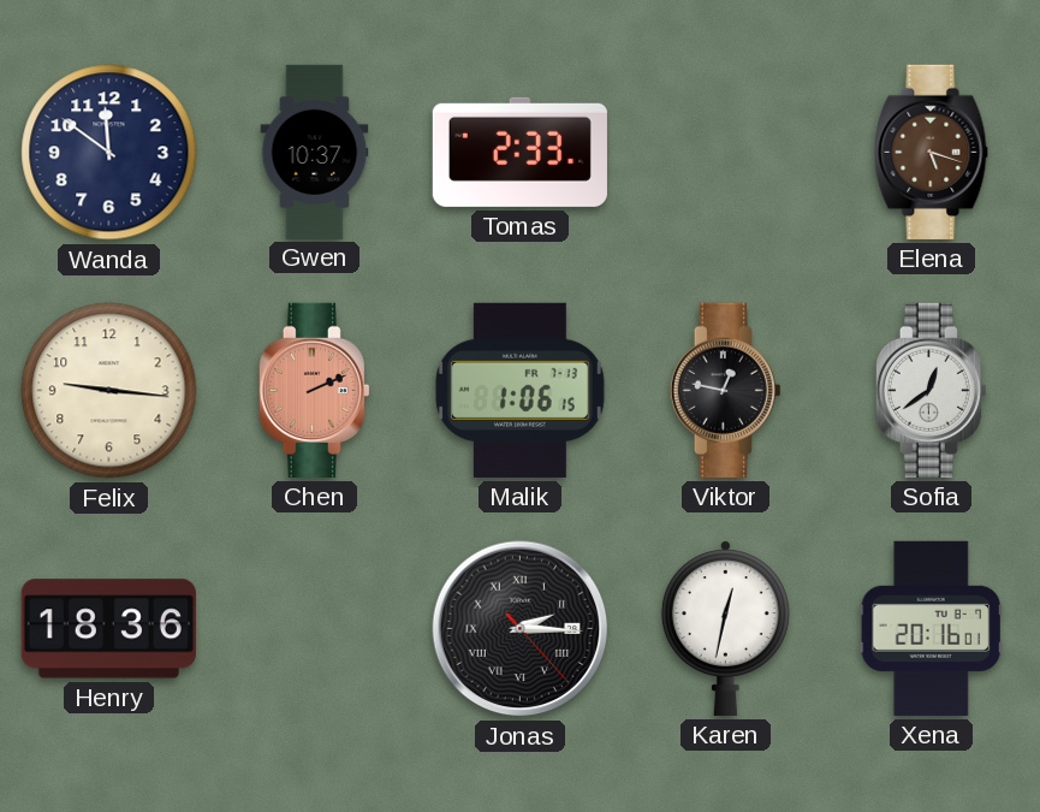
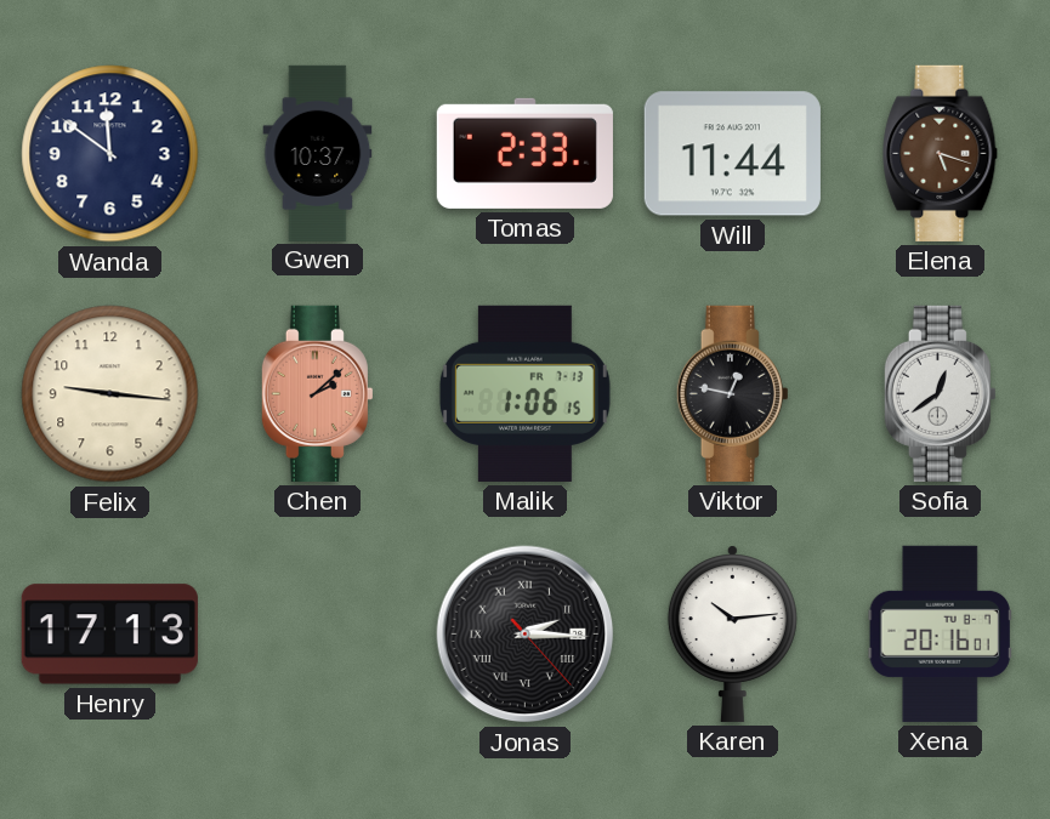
Will: none -> 11:44
Chen: 2:11 -> 2:08
Henry: 18:36 -> 17:13
Karen: 12:32 -> 10:14
